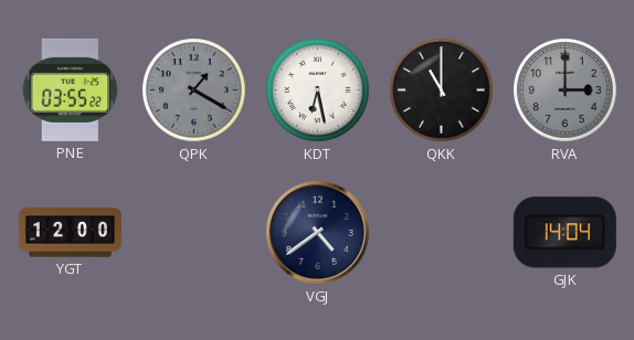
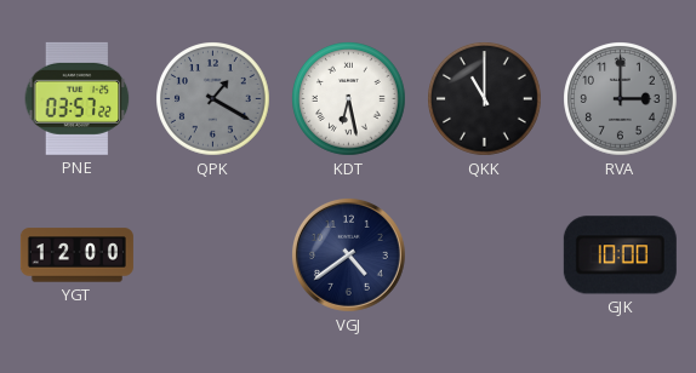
PNE: 03:55 -> 03:57
GJK: 14:04 -> 10:00
